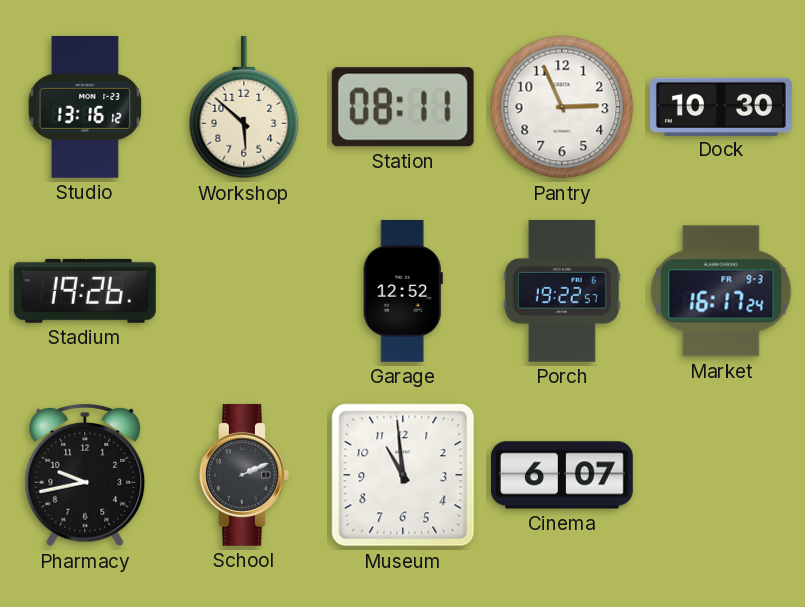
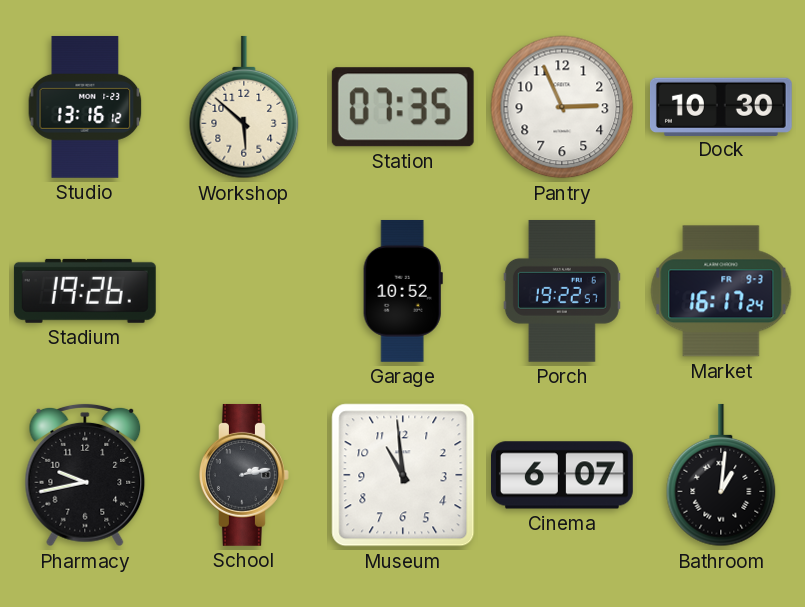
Station: 08:11 -> 07:35
Garage: 12:52 -> 10:52
School: 2:11 -> 2:13
Bathroom: none -> 1:01
